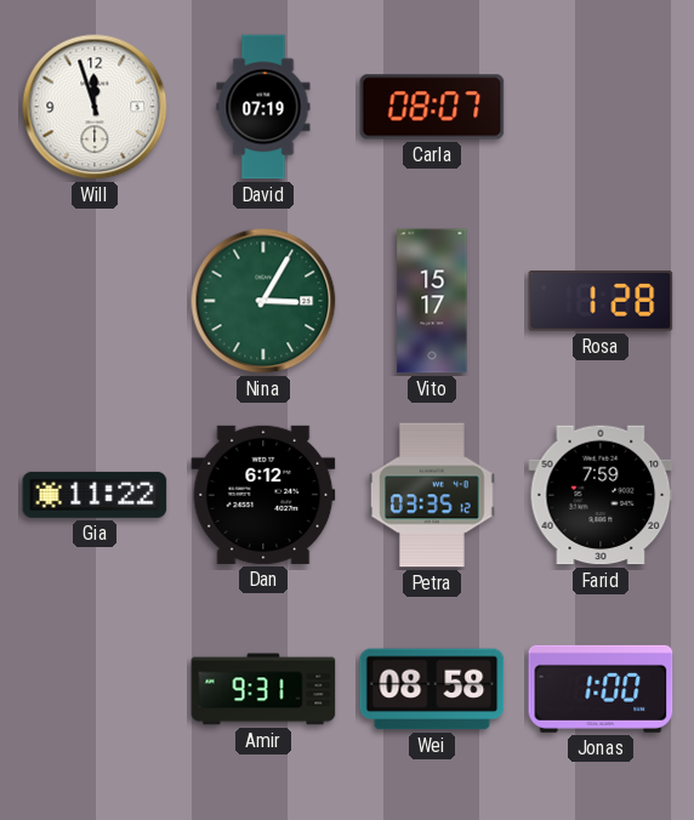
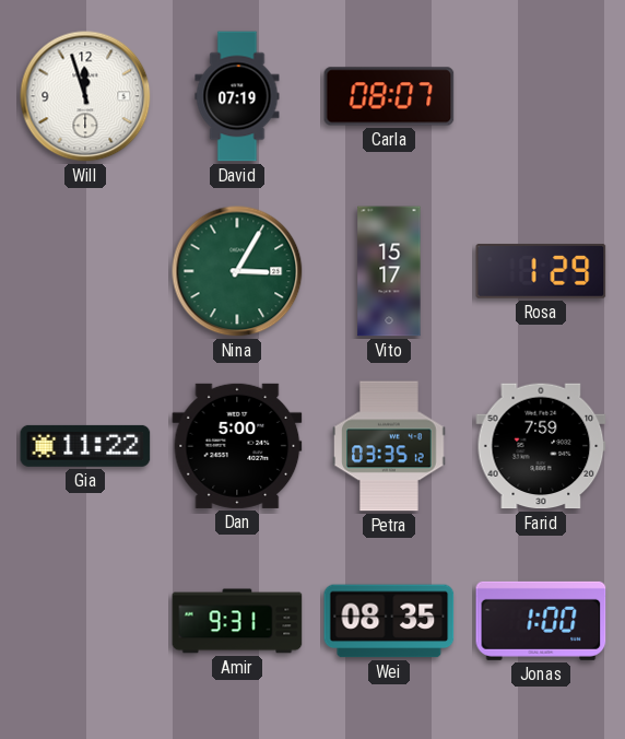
Rosa: 1:28 -> 1:29
Dan: 6:12 -> 5:00
Wei: 08:58 -> 08:35
